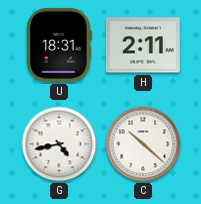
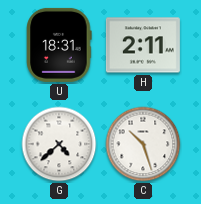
G: 4:43 -> 4:38
C: 10:22 -> 10:27
